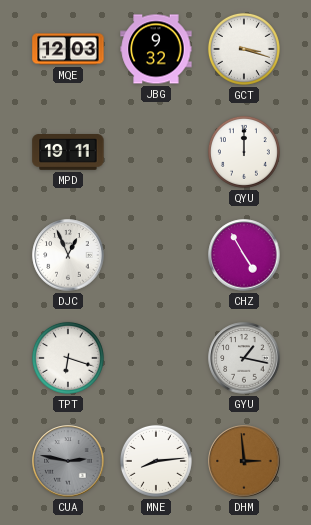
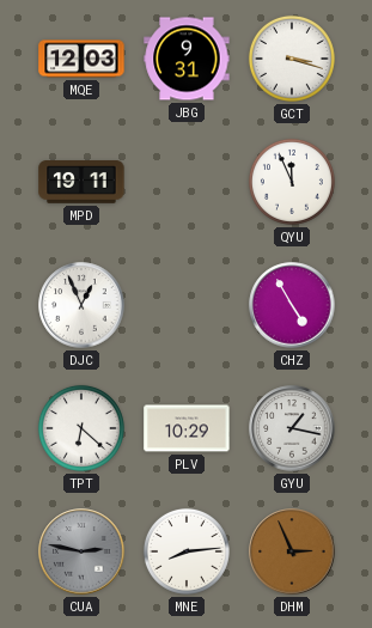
JBG: 9:32 -> 9:31
QYU: 12:00 -> 11:56
TPT: 6:18 -> 6:22
PLV: none -> 10:29
DHM: 2:59 -> 2:56
